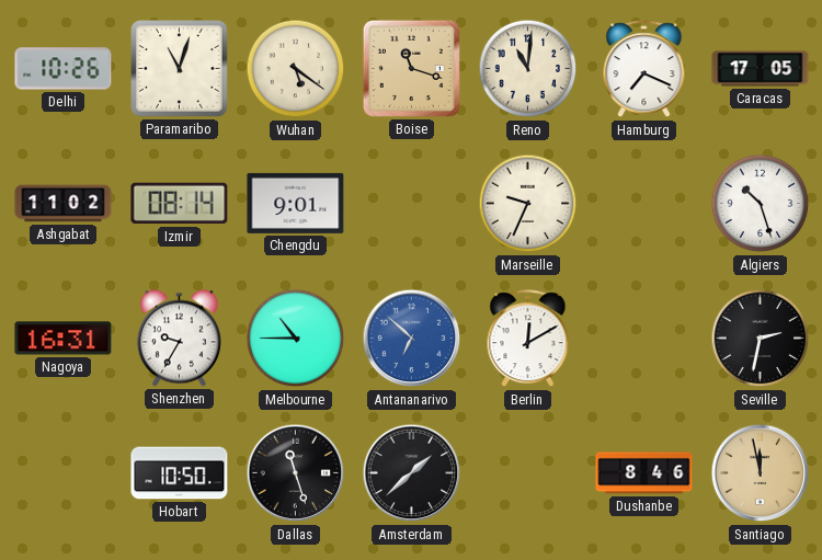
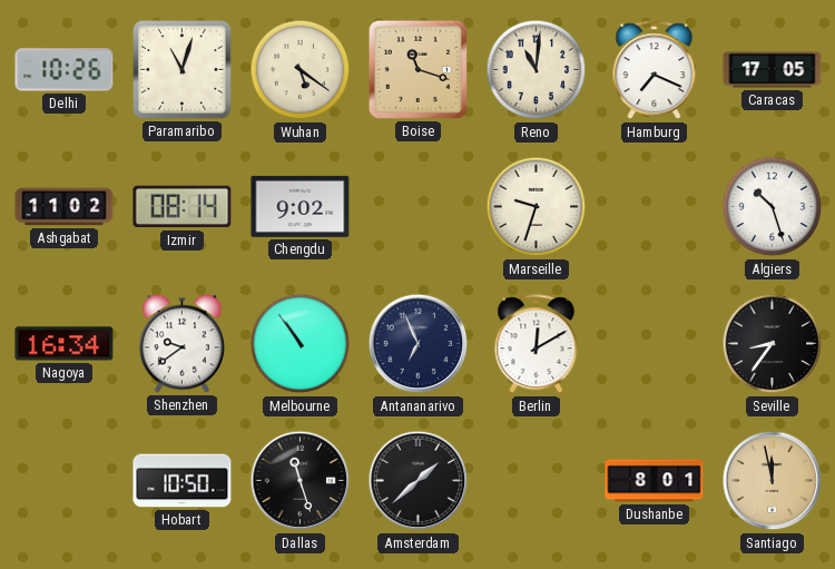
Chengdu: 9:01 -> 9:02
Marseille: 9:34 -> 9:33
Nagoya: 16:31 -> 16:34
Shenzhen: 9:35 -> 9:39
Melbourne: 10:45 -> 10:54
Antananarivo: 6:52 -> 6:56
Antananarivo dial: blue -> navy
Seville: 2:32 -> 8:36
Dushanbe: 8:46 -> 8:01
